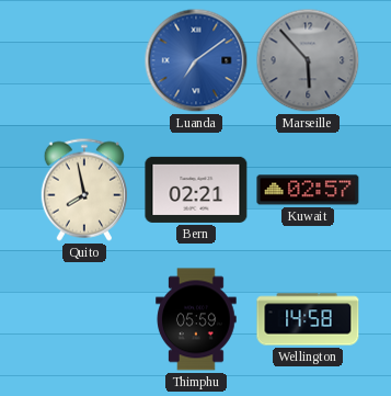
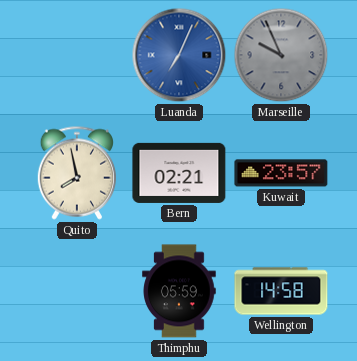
Luanda: 7:09 -> 7:04
Marseille: 5:53 -> 9:56
Kuwait: 02:57 -> 23:57
